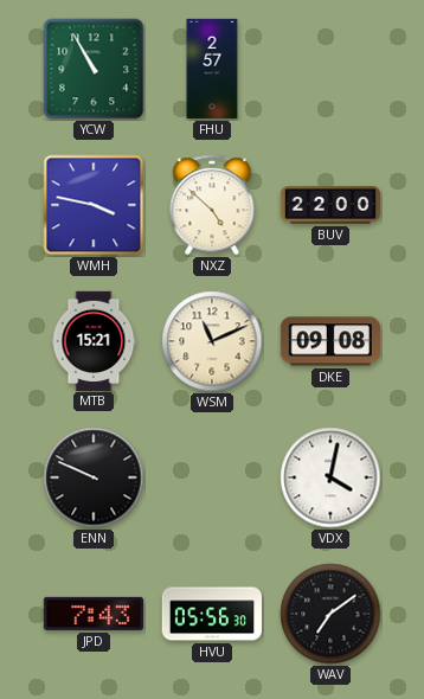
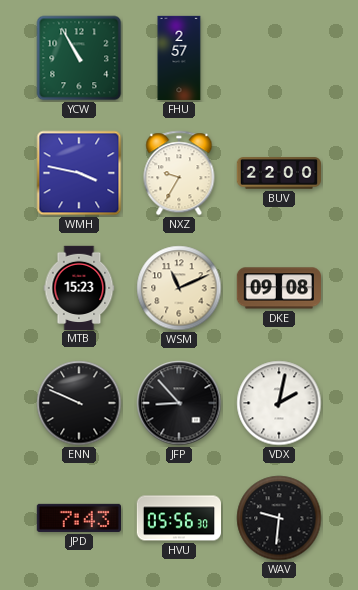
NXZ: 4:52 -> 9:35
MTB: 15:21 -> 15:23
JFP: none -> 8:53
VDX: 4:02 -> 2:02
WAV: 7:09 -> 9:31
